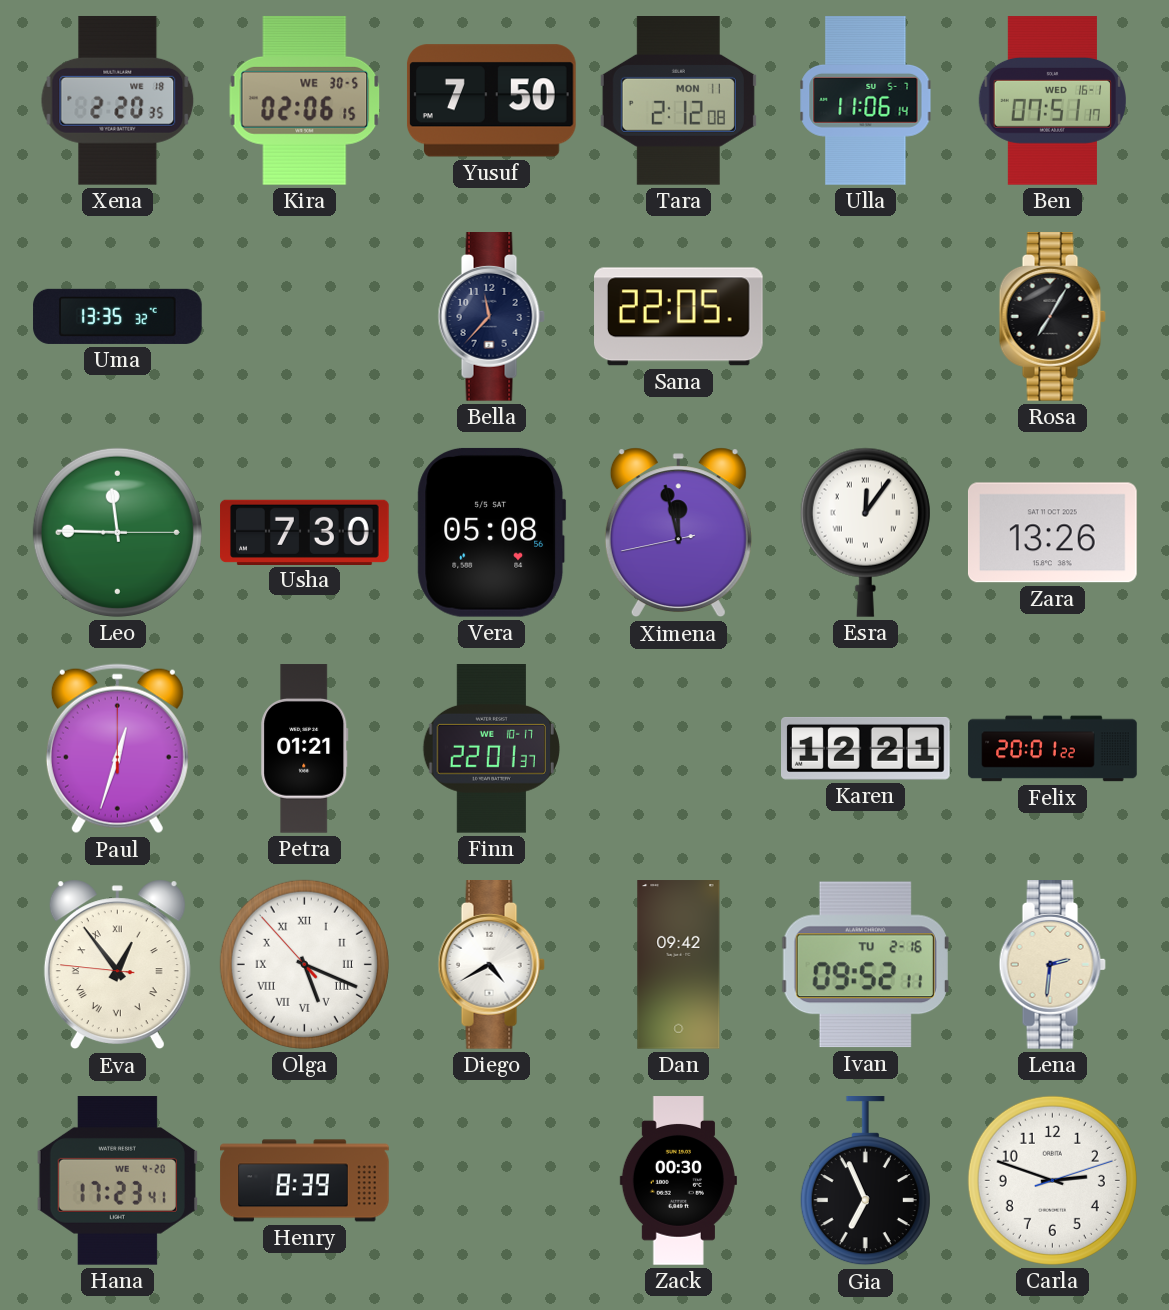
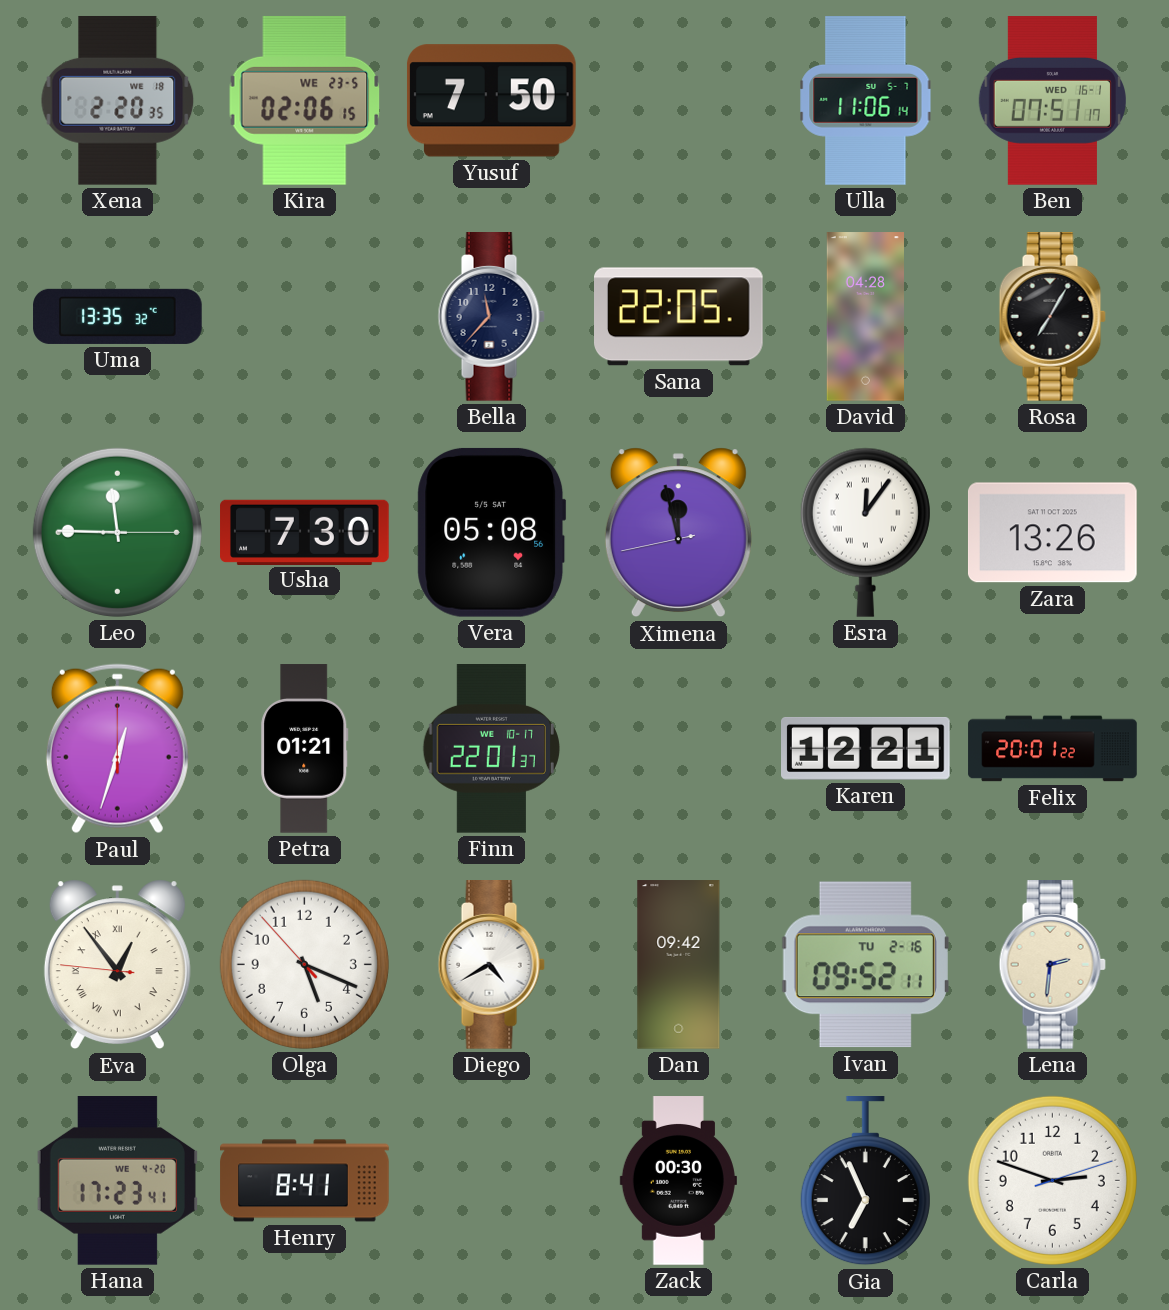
Kira date: WE 30-5 -> WE 23-5
Tara: 2:12 -> none
David: none -> 04:28
Olga numerals: Roman -> Arabic
Henry: 8:39 -> 8:41
